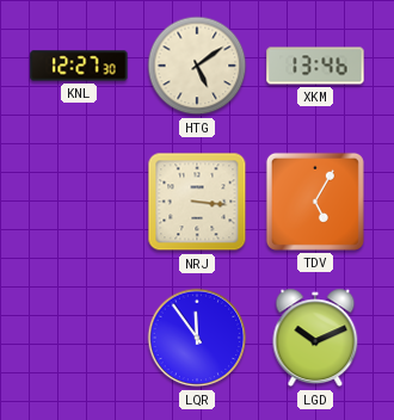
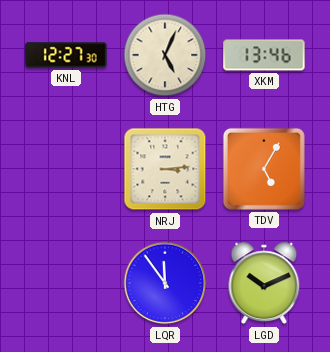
HTG: 5:09 -> 5:04
NRJ: 3:16 -> 3:14
